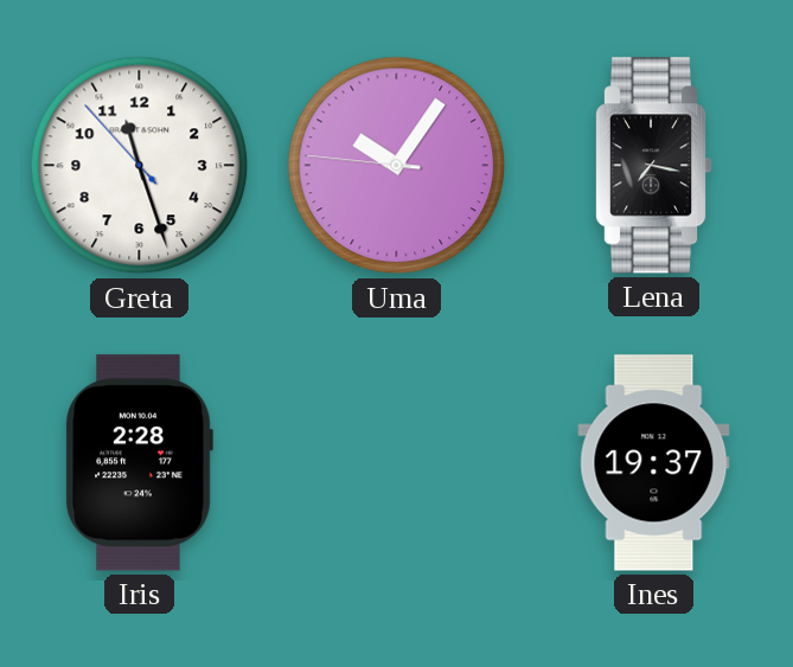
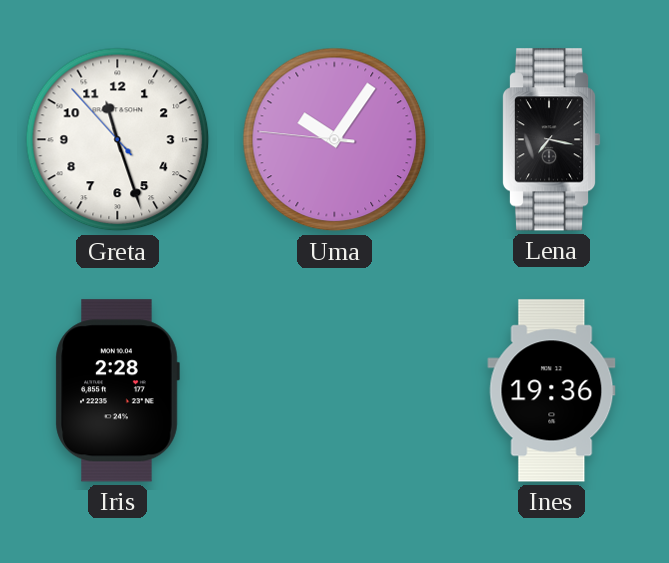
Ines: 19:37 -> 19:36
